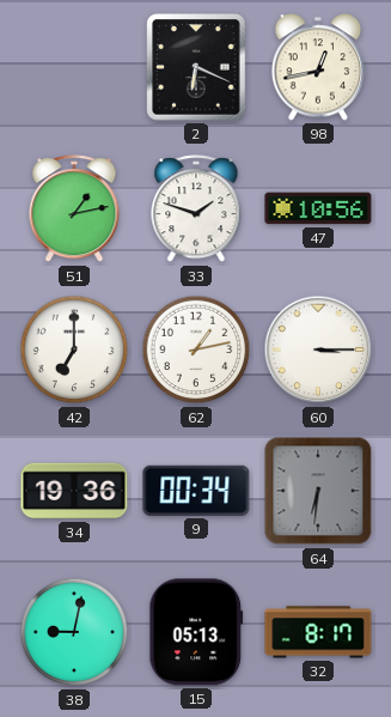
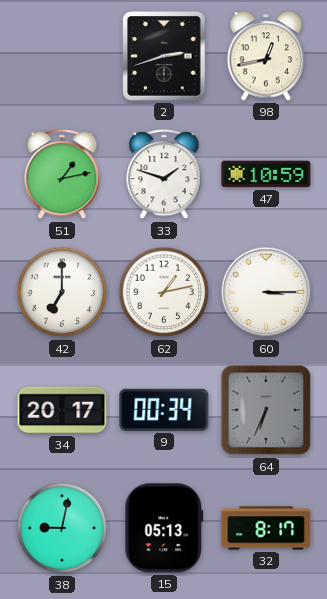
2: 6:19 -> 2:42
47: 10:56 -> 10:59
34: 19:36 -> 20:17
64: 6:31 -> 6:34
